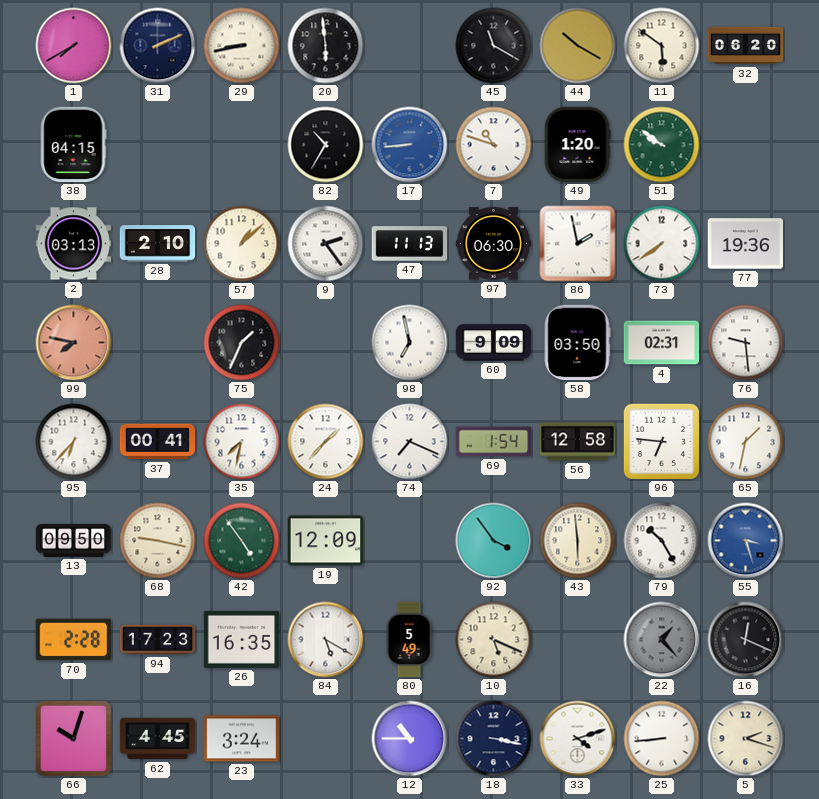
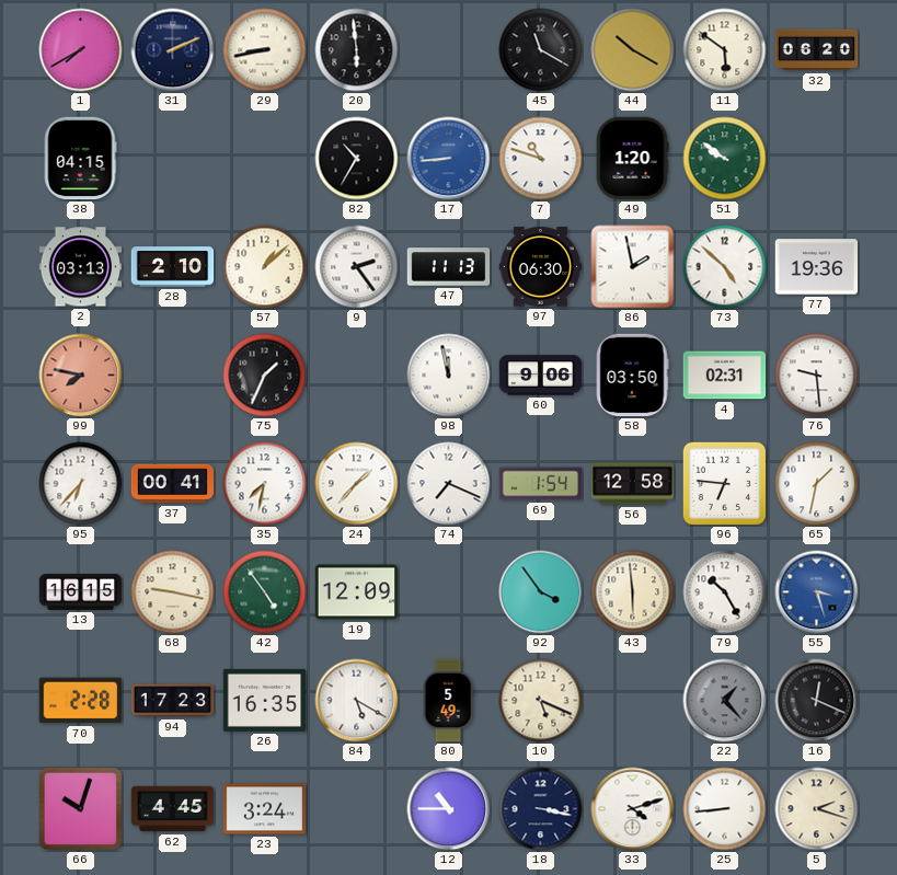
73: 7:39 -> 4:52
98: 6:58 -> 11:58
60: 9:09 -> 9:06
13: 09:50 -> 16:15
